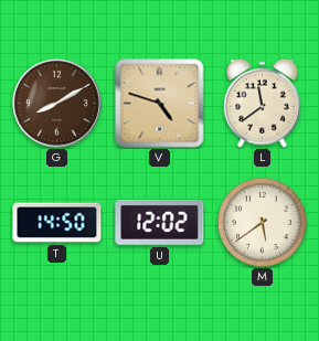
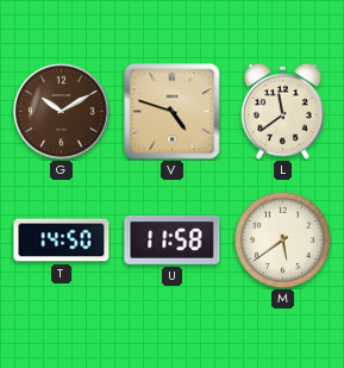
G: 8:10 -> 10:10
U: 12:02 -> 11:58
